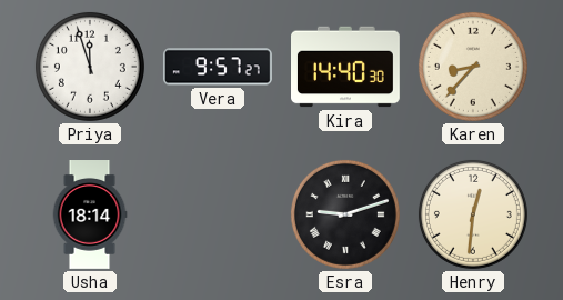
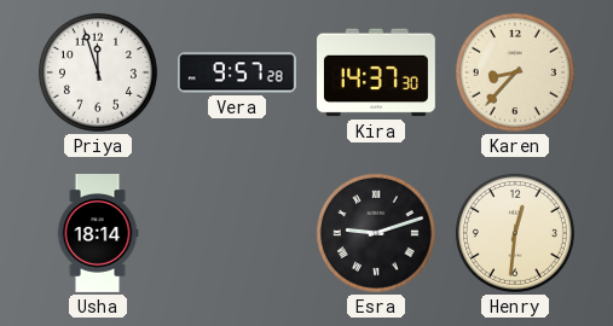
Vera: 9:57:27 -> 9:57:28
Kira: 14:40 -> 14:37
